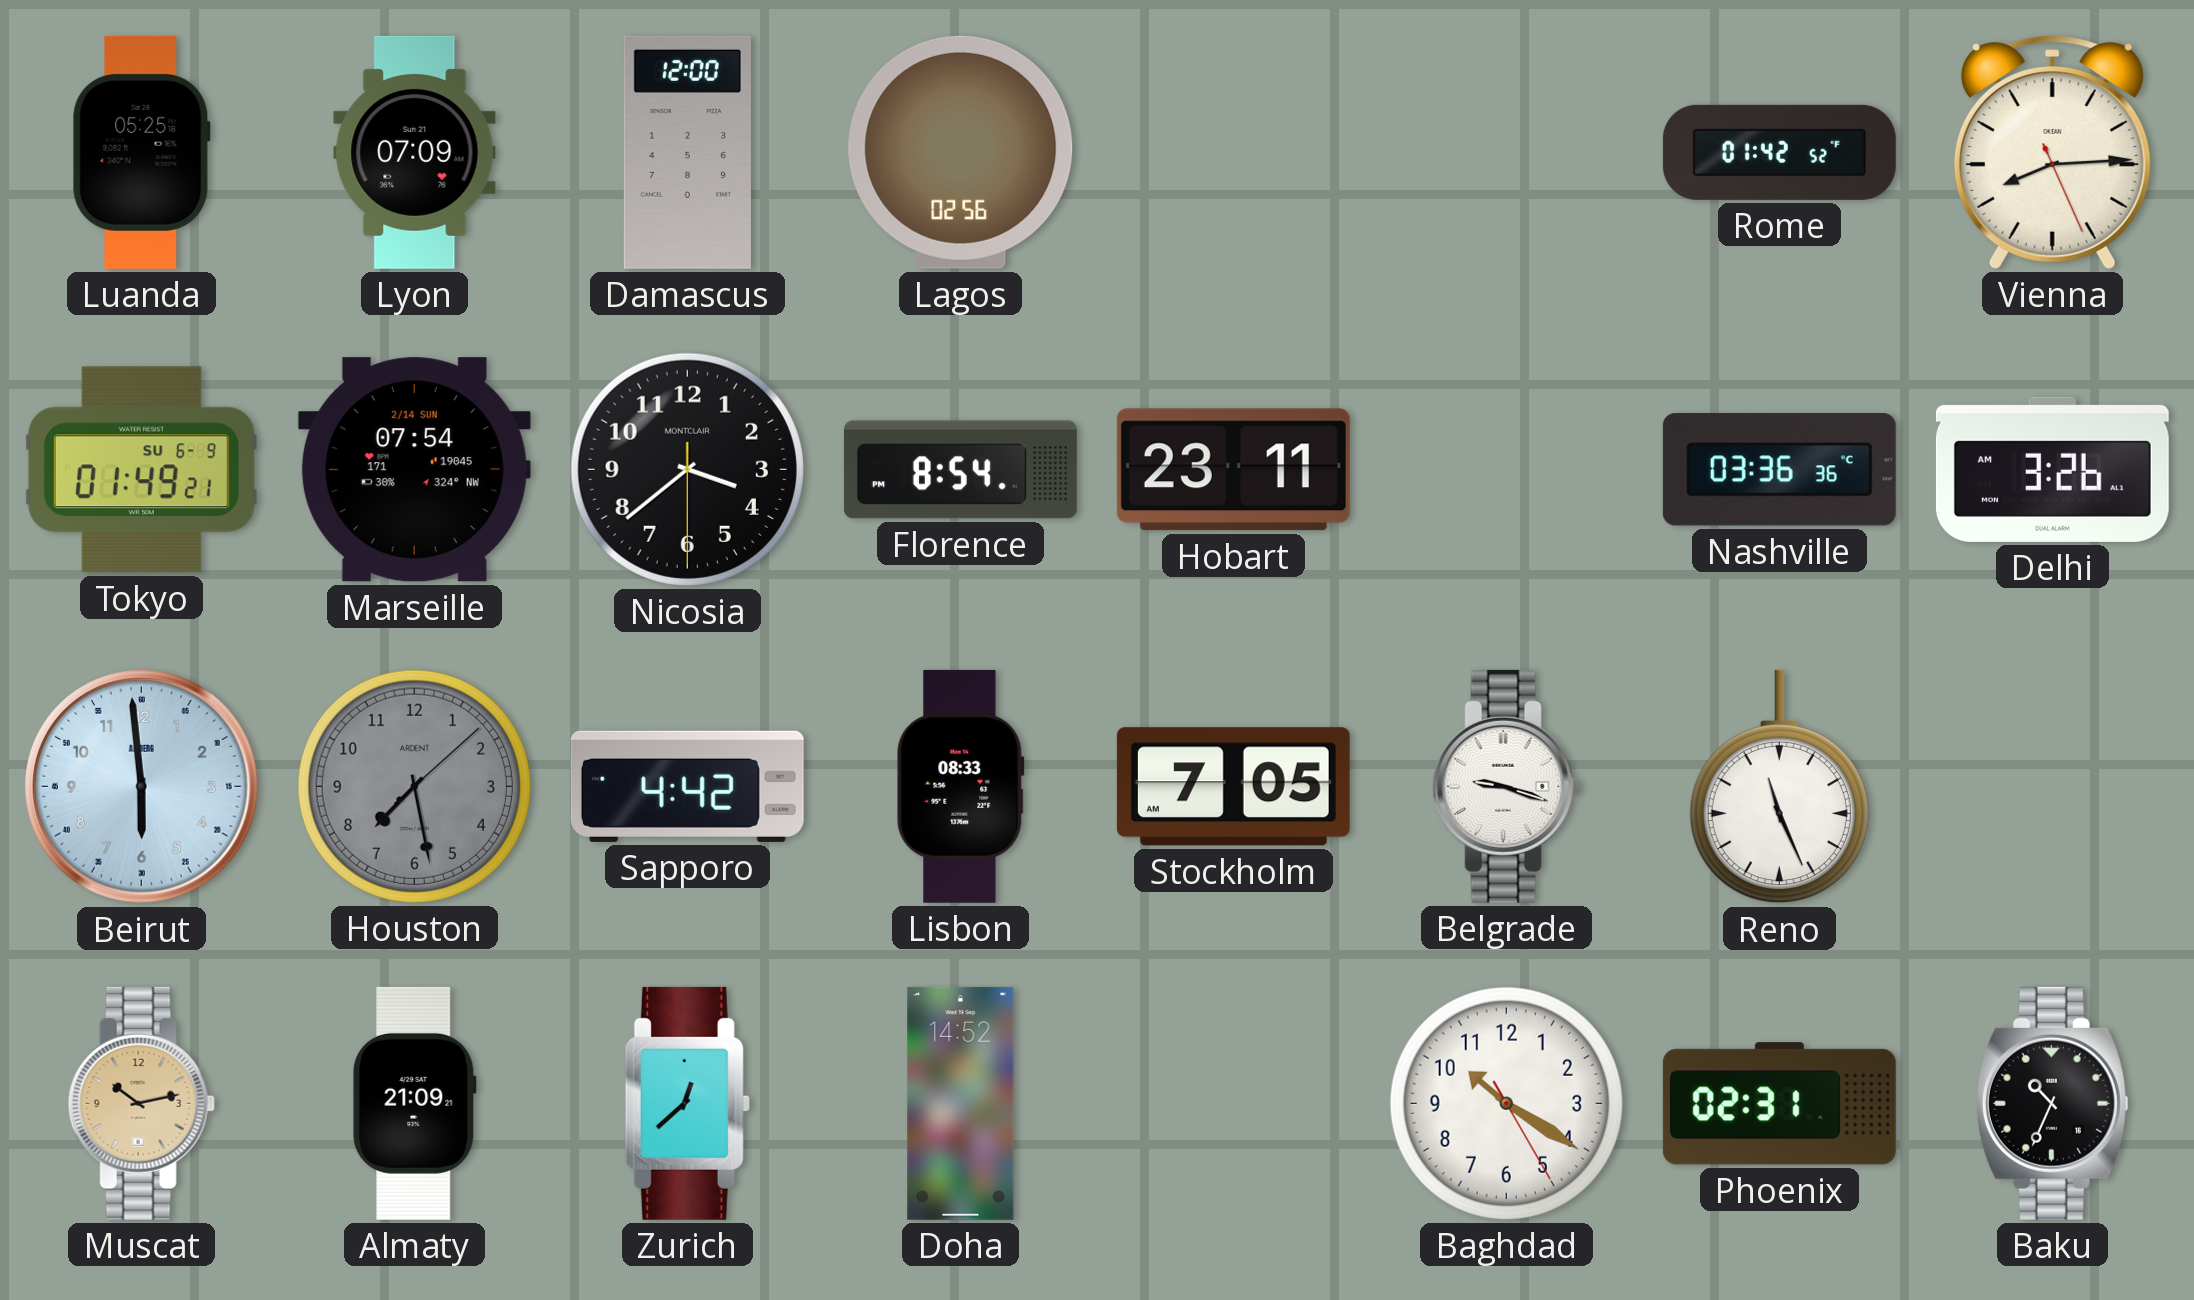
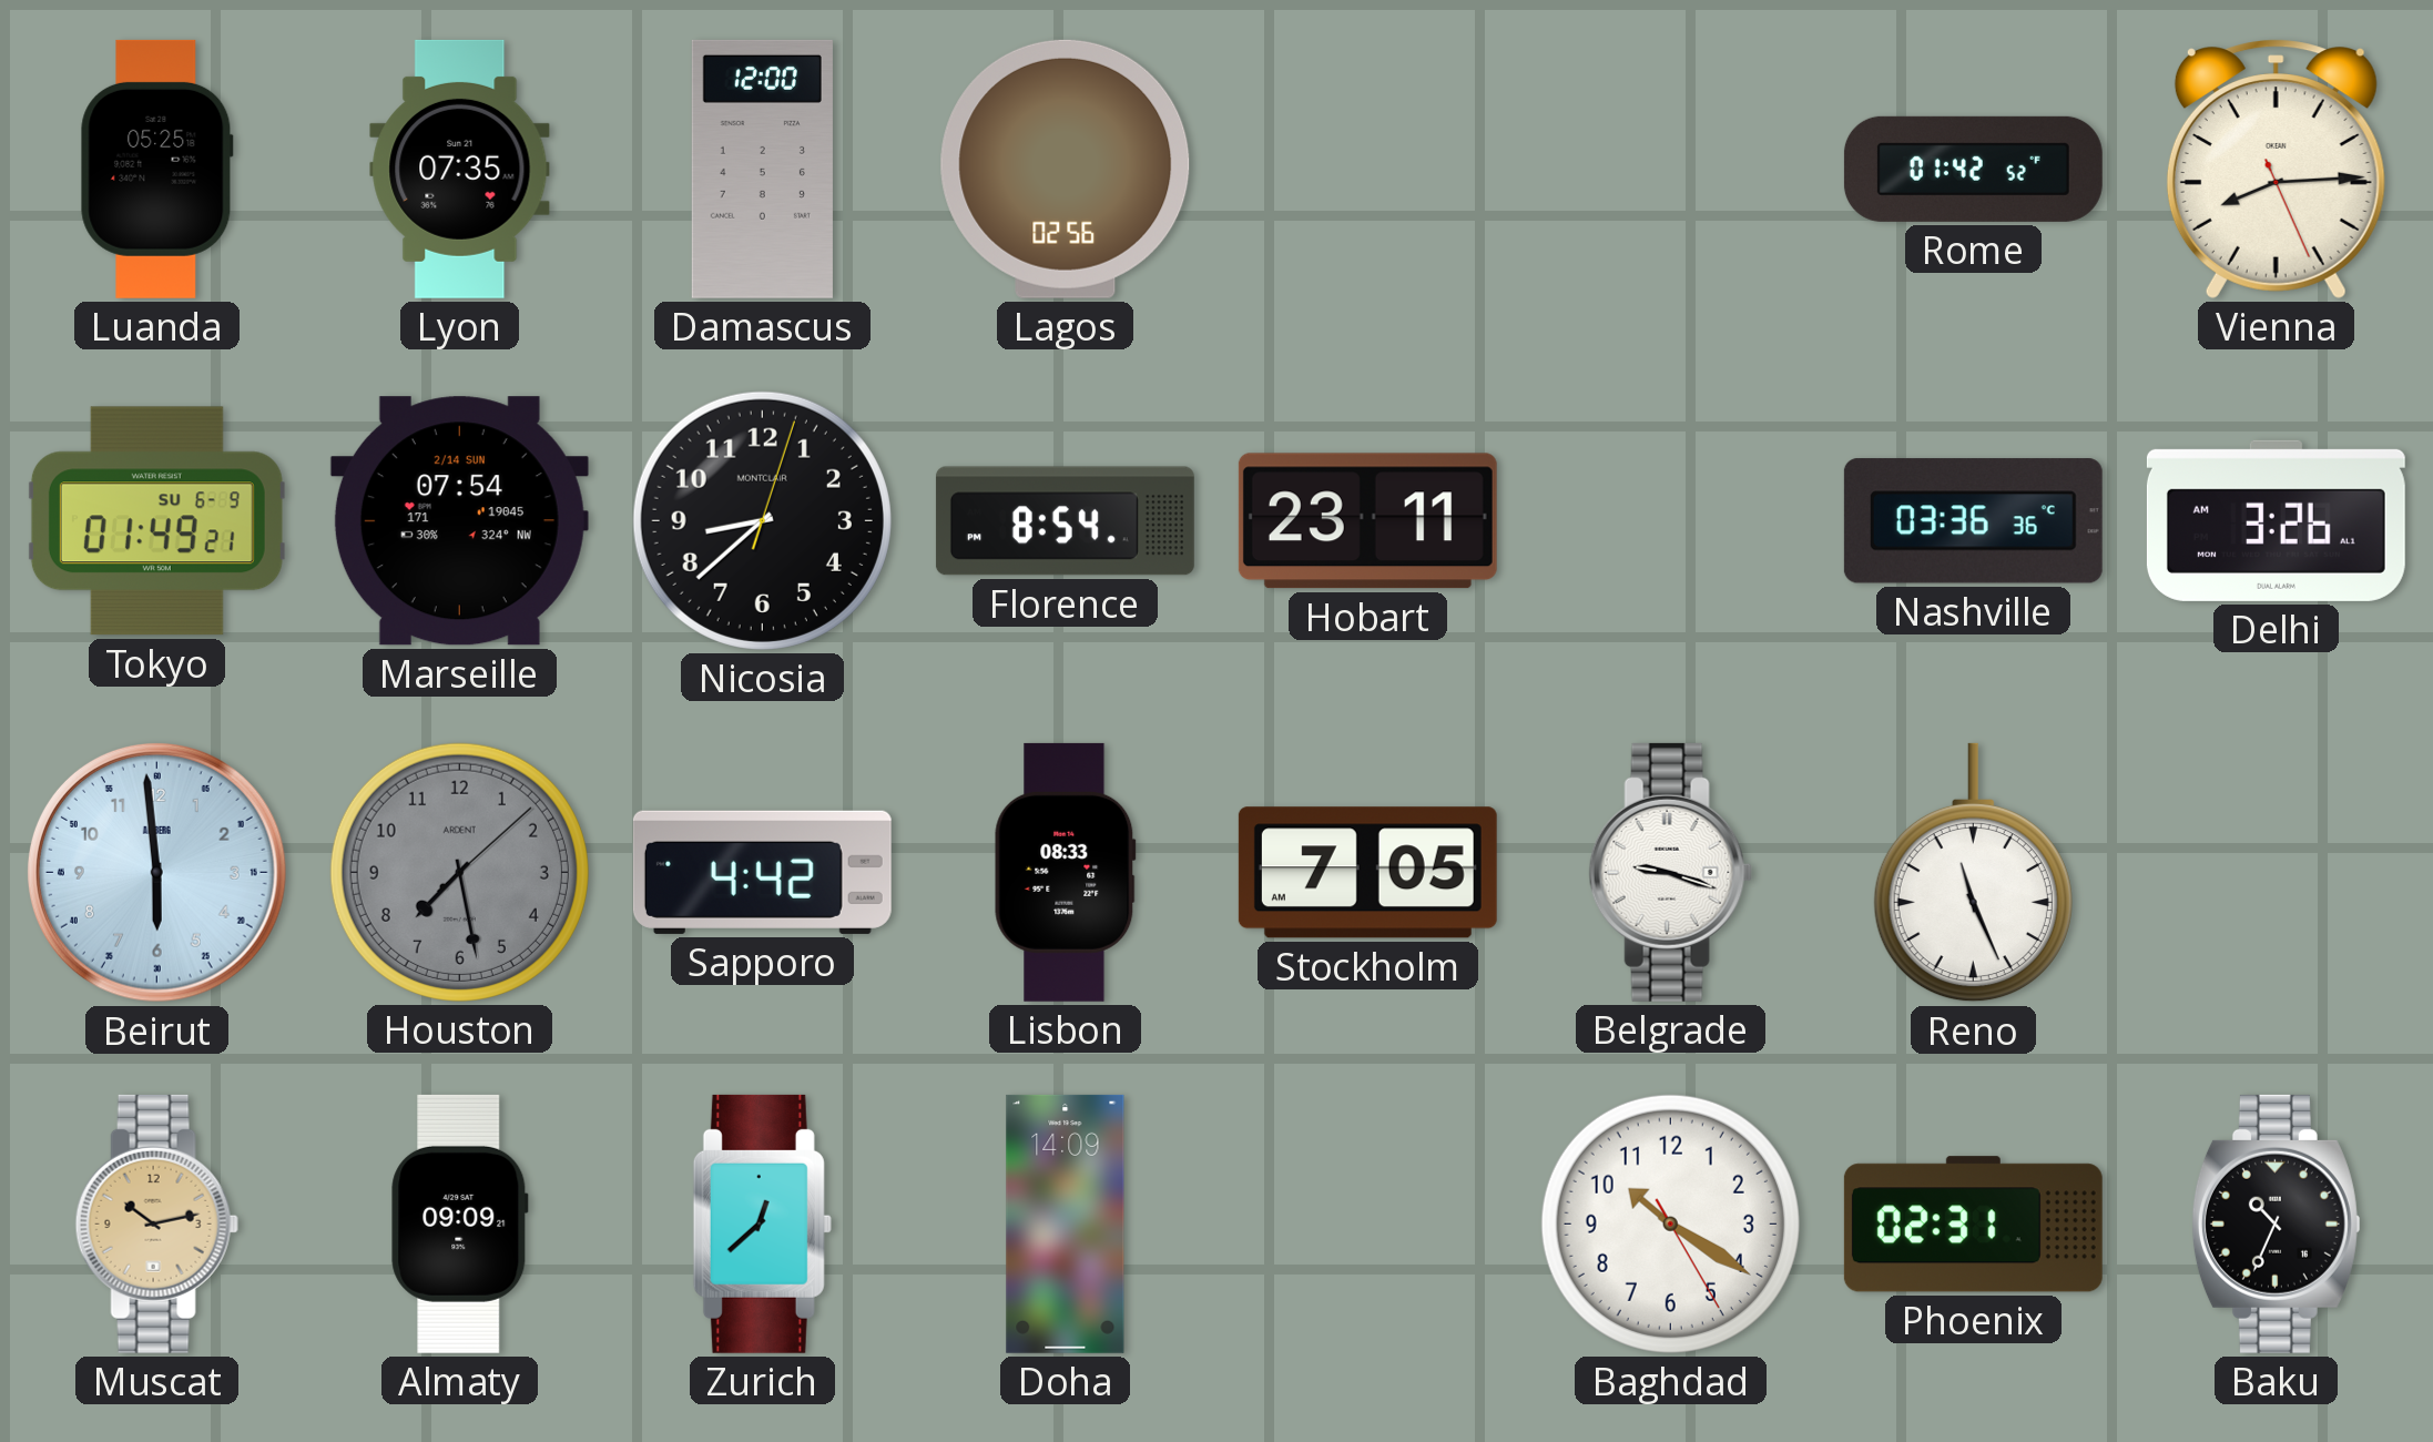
Lyon: 07:09 -> 07:35
Nicosia: 3:38 -> 8:38
Almaty: 21:09 -> 09:09
Doha: 14:52 -> 14:09
